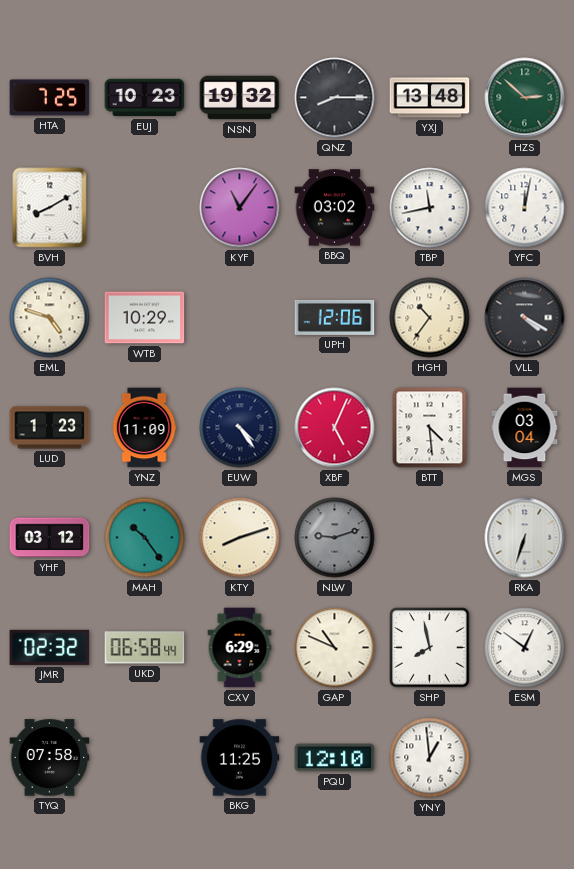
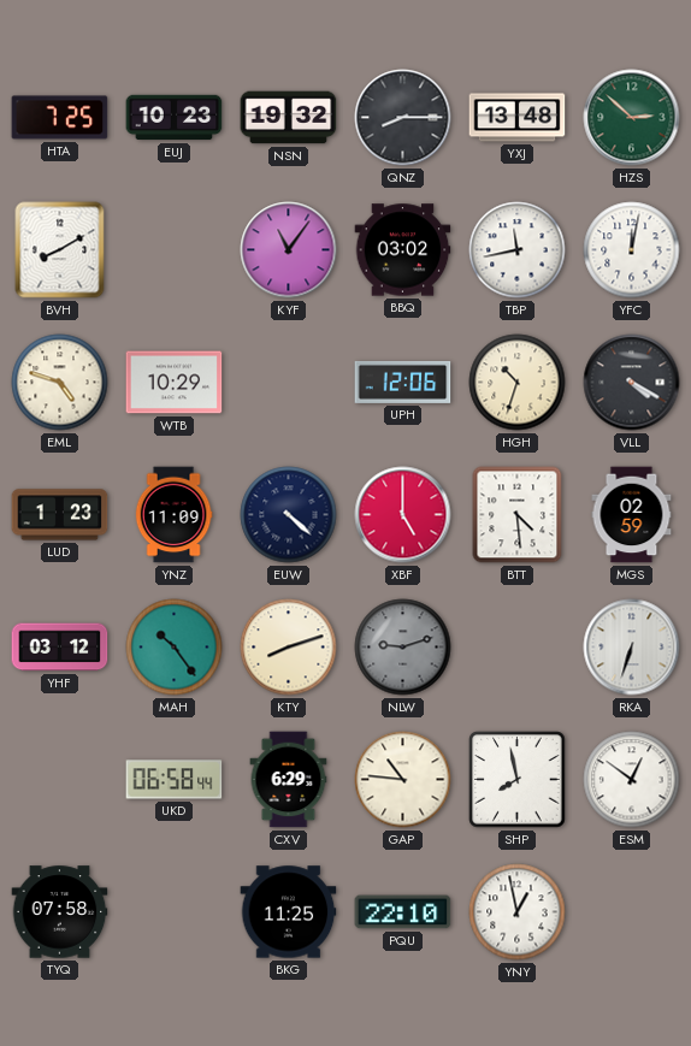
HGH: 10:36 -> 10:33
EUW: 4:24 -> 4:22
XBF: 5:04 -> 5:00
MGS: 03:04 -> 02:59
JMR: 02:32 -> none
GAP: 10:49 -> 10:46
PQU: 12:10 -> 22:10
YNY: 12:59 -> 12:58
